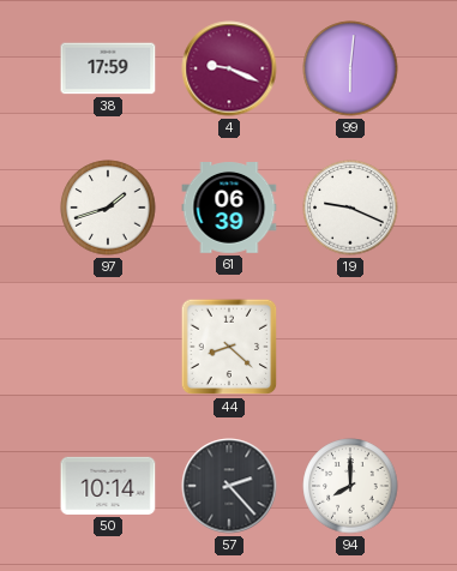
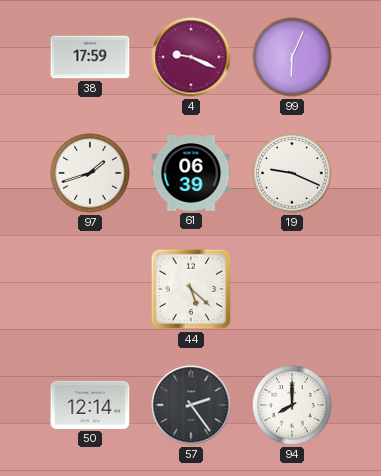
99: 6:01 -> 6:04
44: 8:22 -> 5:22
50: 10:14 -> 12:14
57: 2:23 -> 2:24
